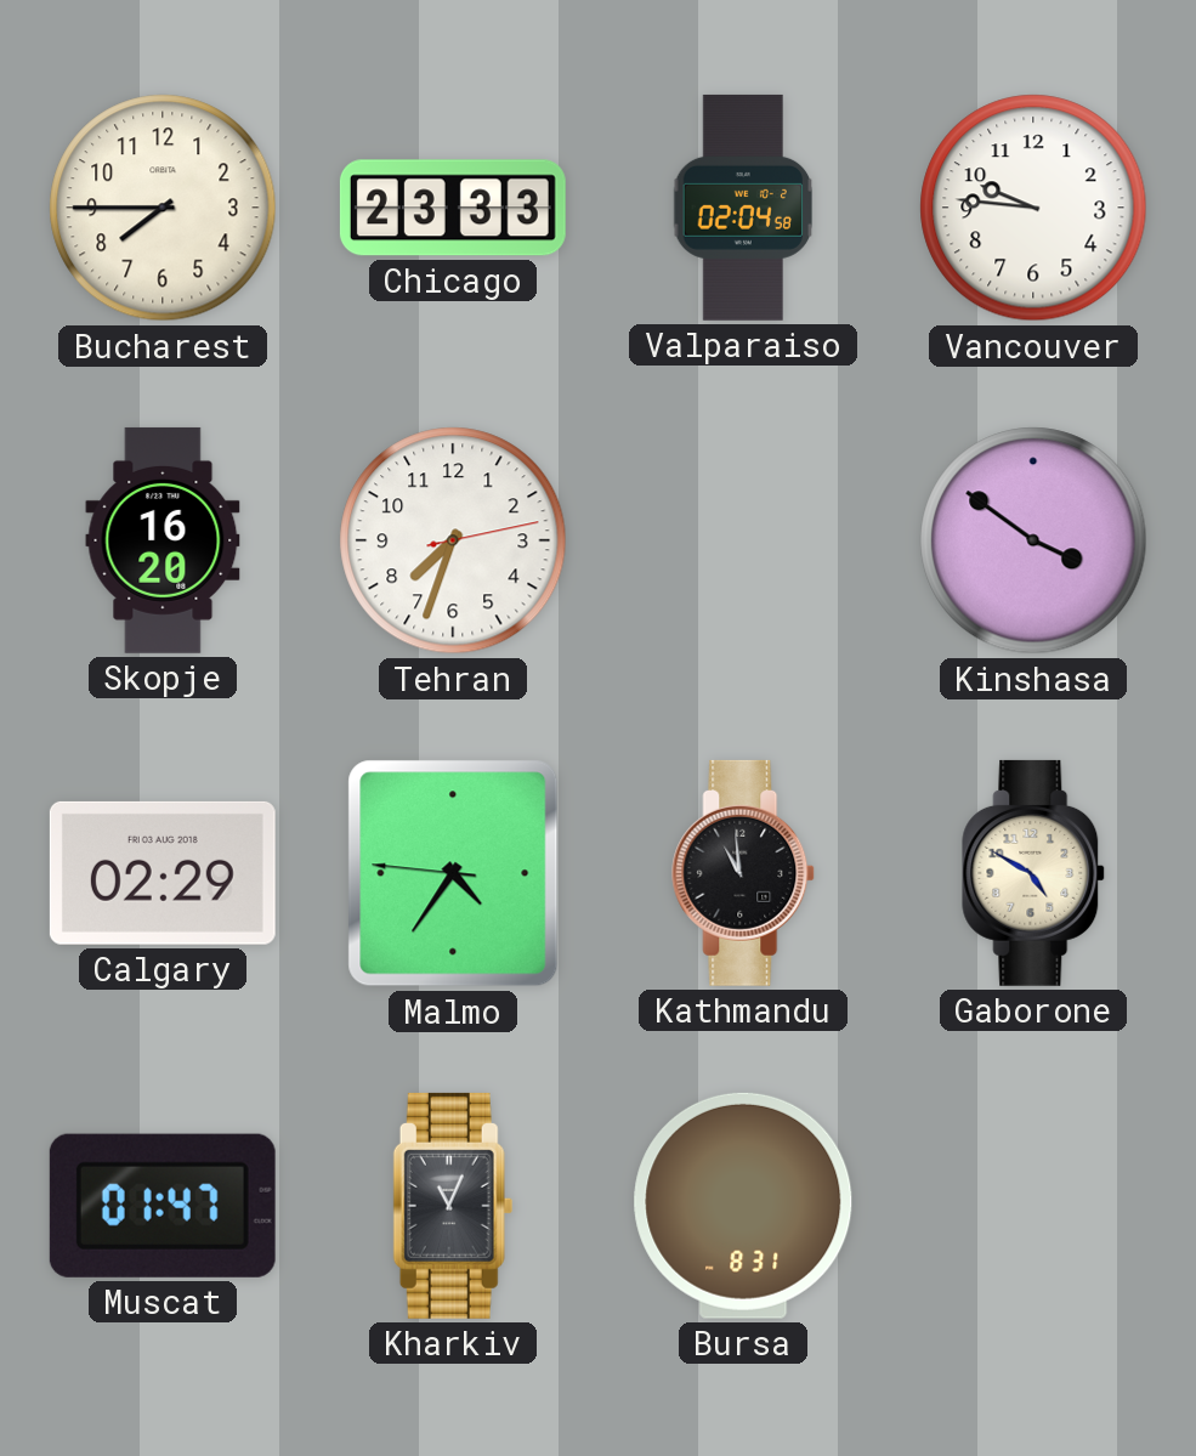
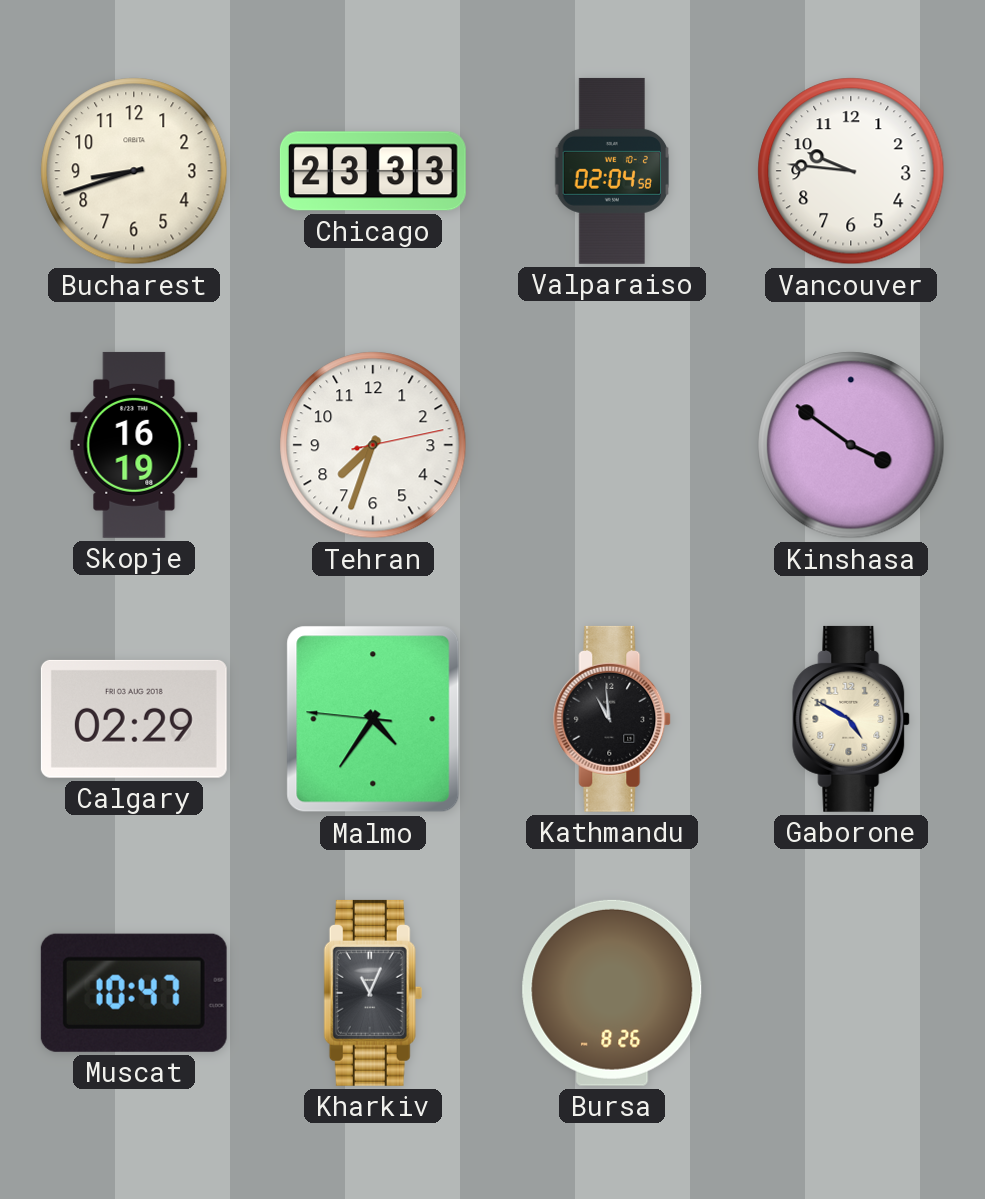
Bucharest: 7:45 -> 8:42
Skopje: 16:20 -> 16:19
Muscat: 01:47 -> 10:47
Bursa: 8:31 -> 8:26
